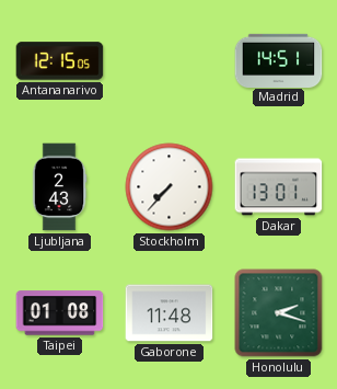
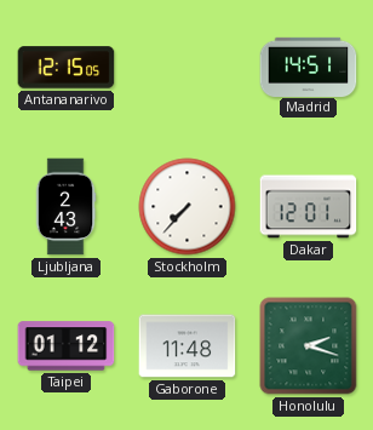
Dakar: 13:01 -> 12:01
Taipei: 01:08 -> 01:12
